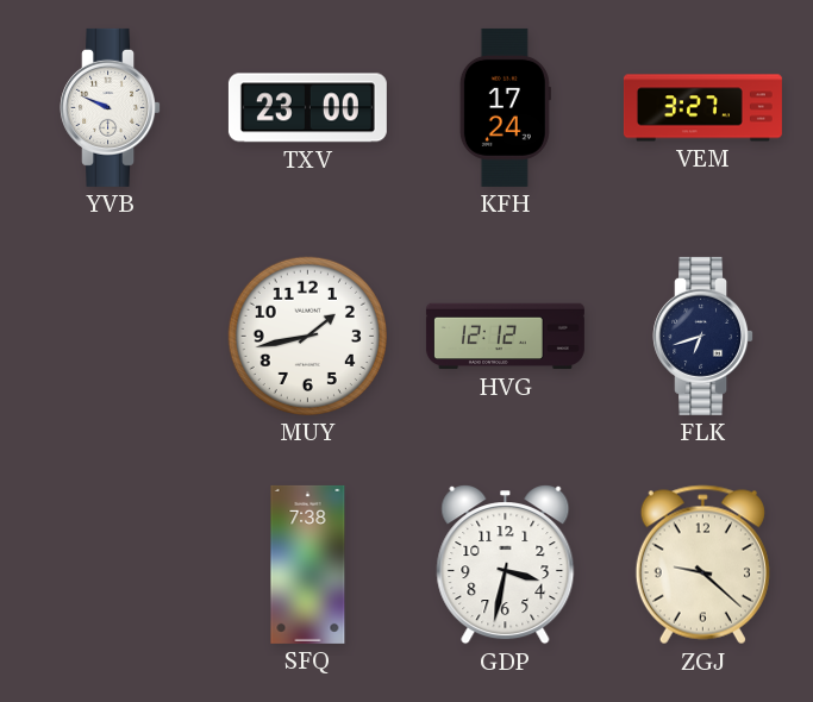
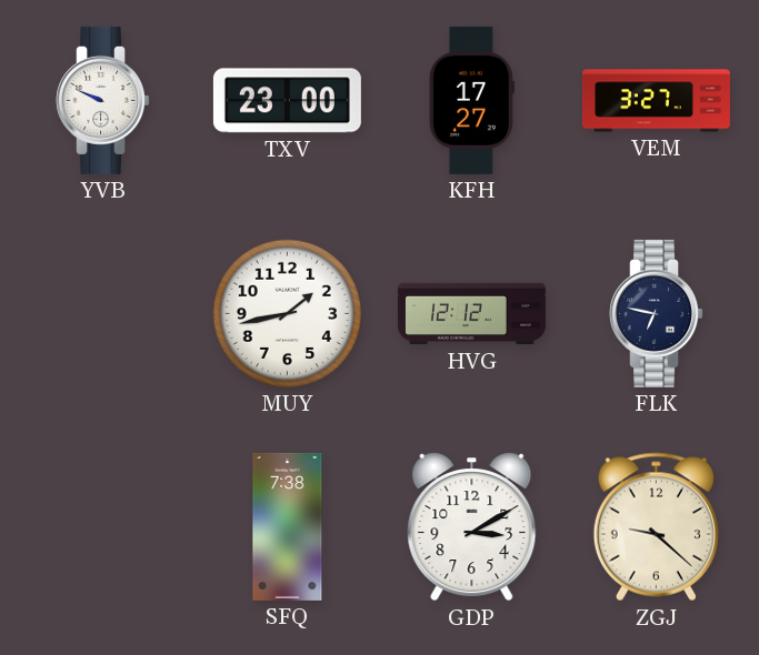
KFH: 17:24 -> 17:27
FLK: 6:42 -> 6:47
GDP: 3:32 -> 3:10
